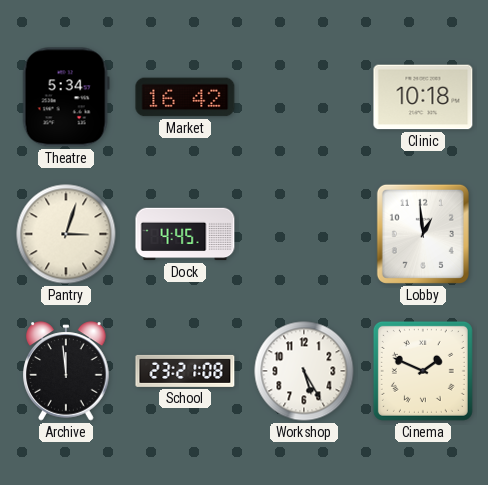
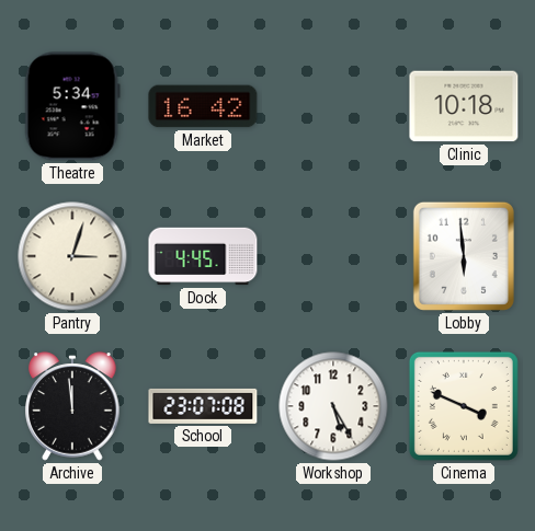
Lobby: 12:59 -> 5:59
School: 23:21 -> 23:07
Cinema: 1:49 -> 3:49
